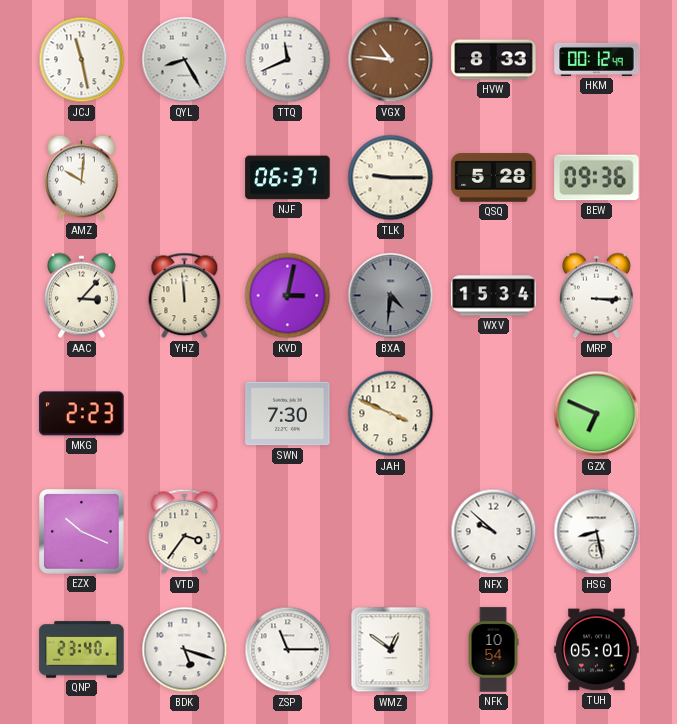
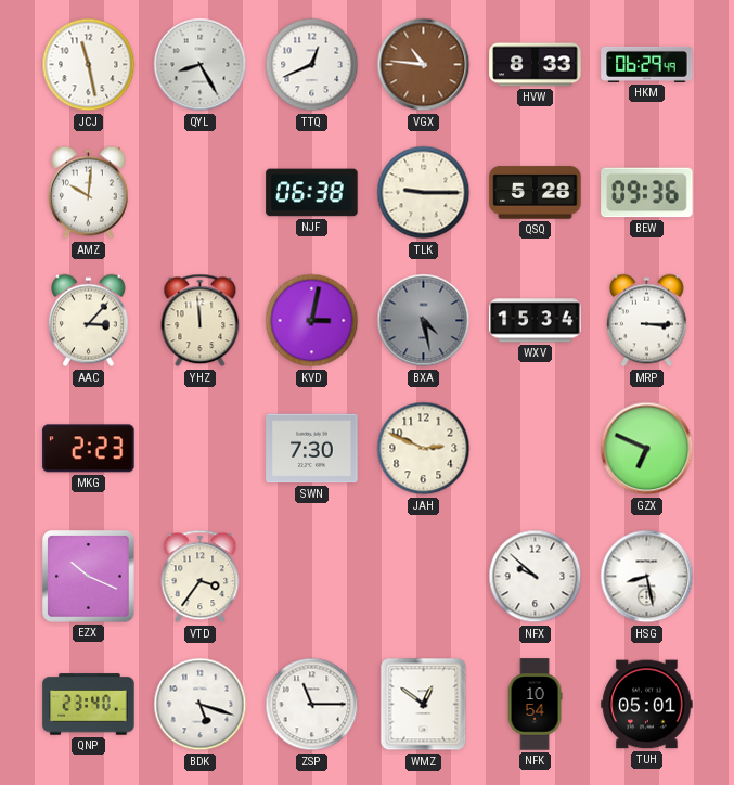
TTQ: 11:41 -> 12:41
HKM: 00:12 -> 06:29
NJF: 06:37 -> 06:38
BXA: 4:31 -> 4:28
JAH: 3:49 -> 2:49
